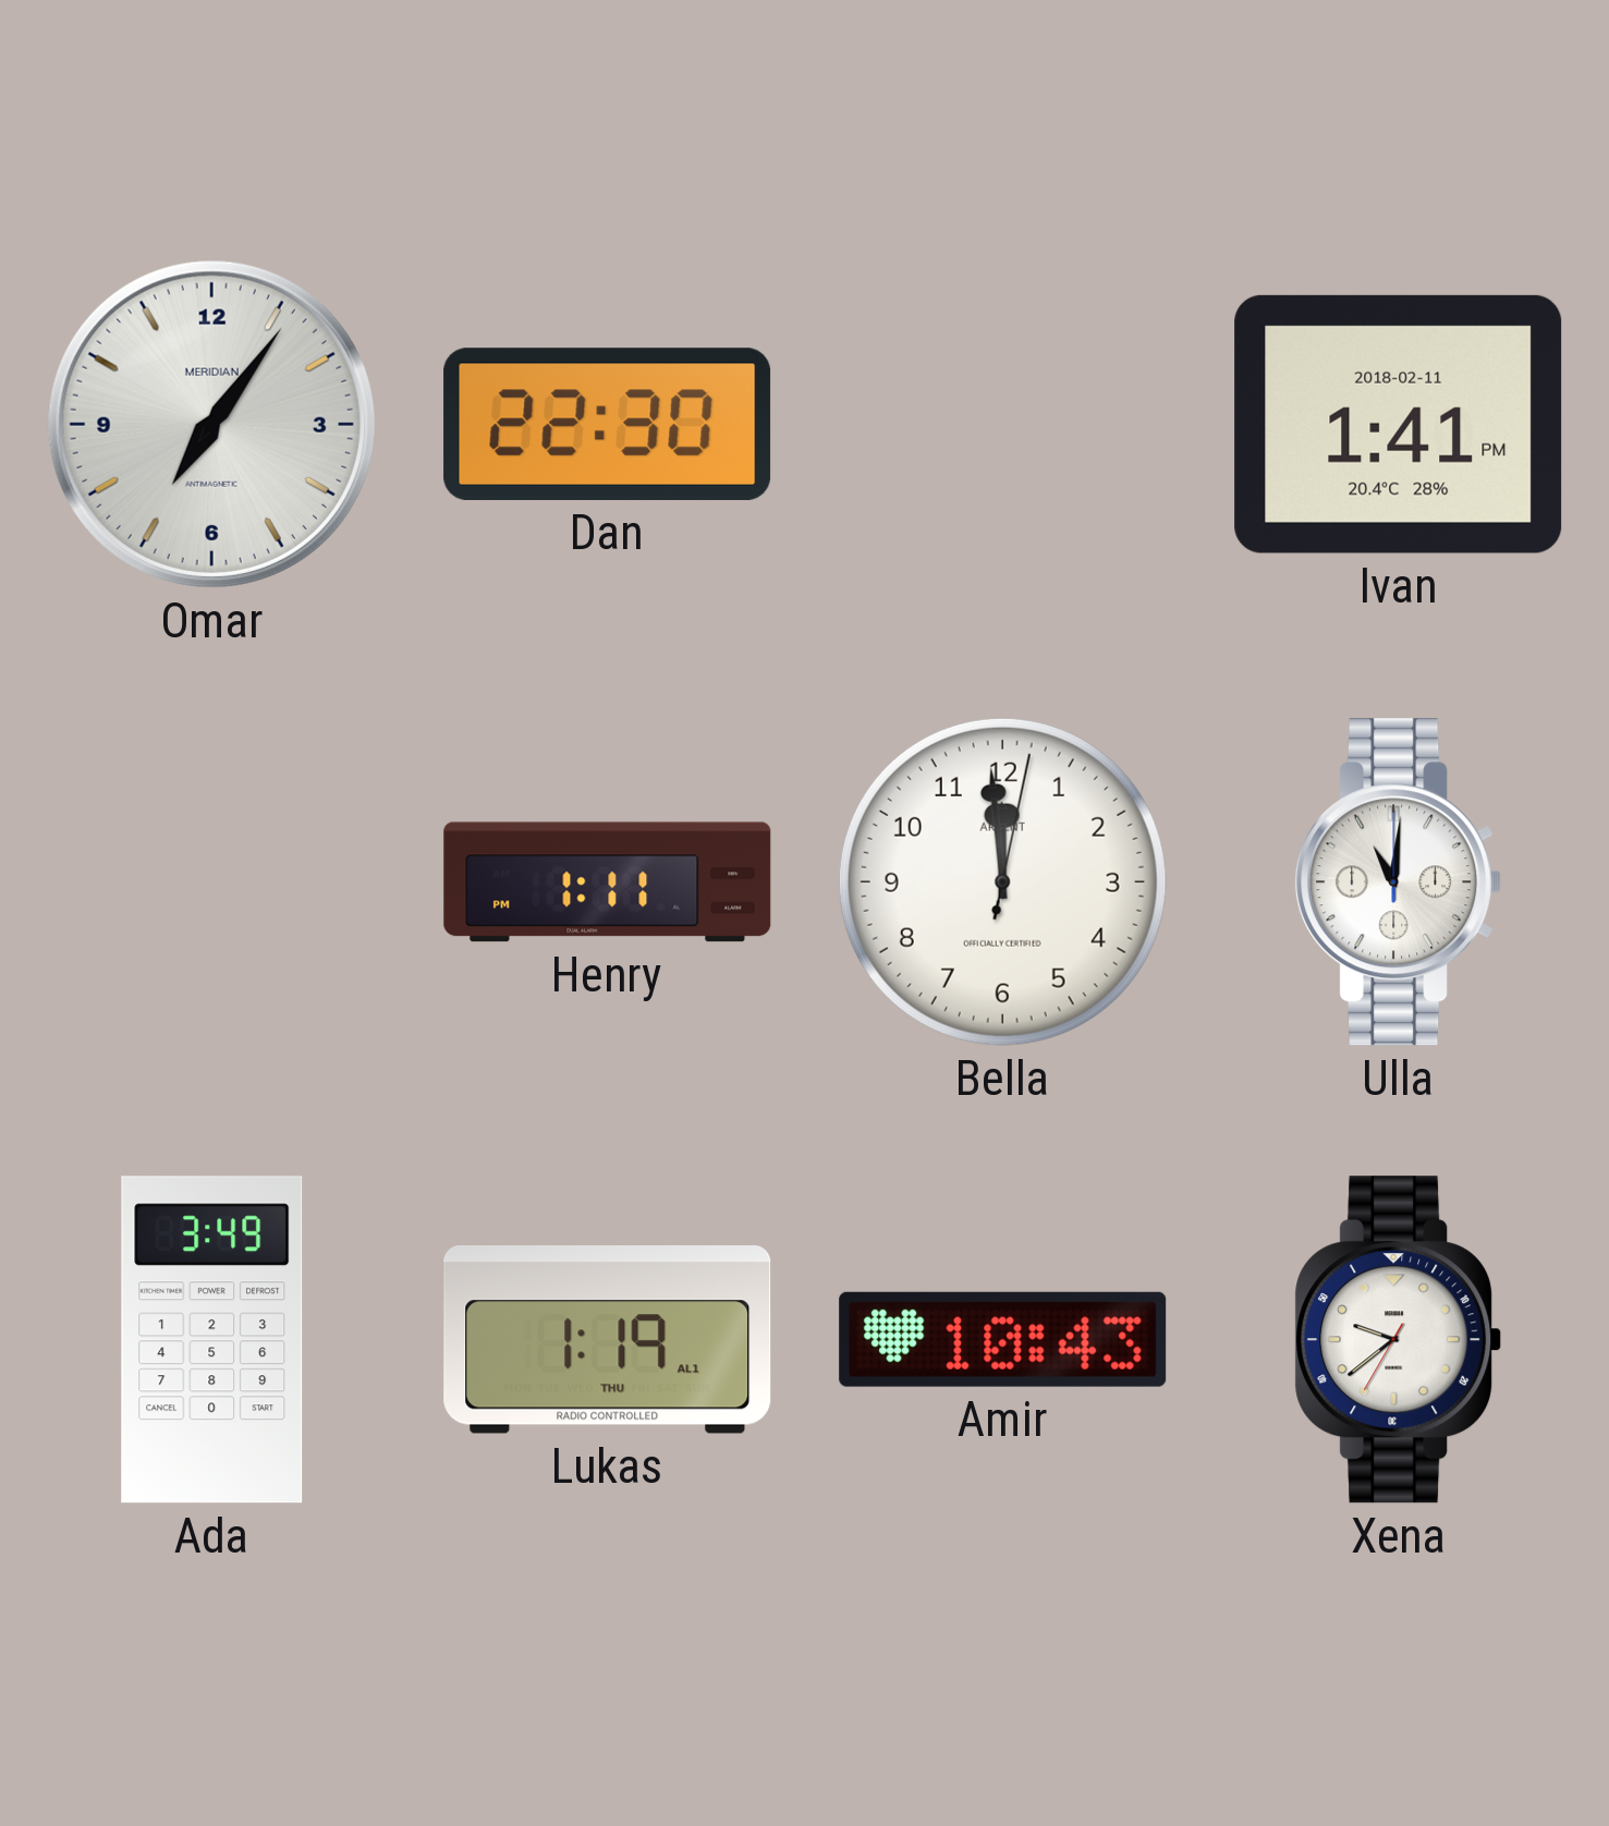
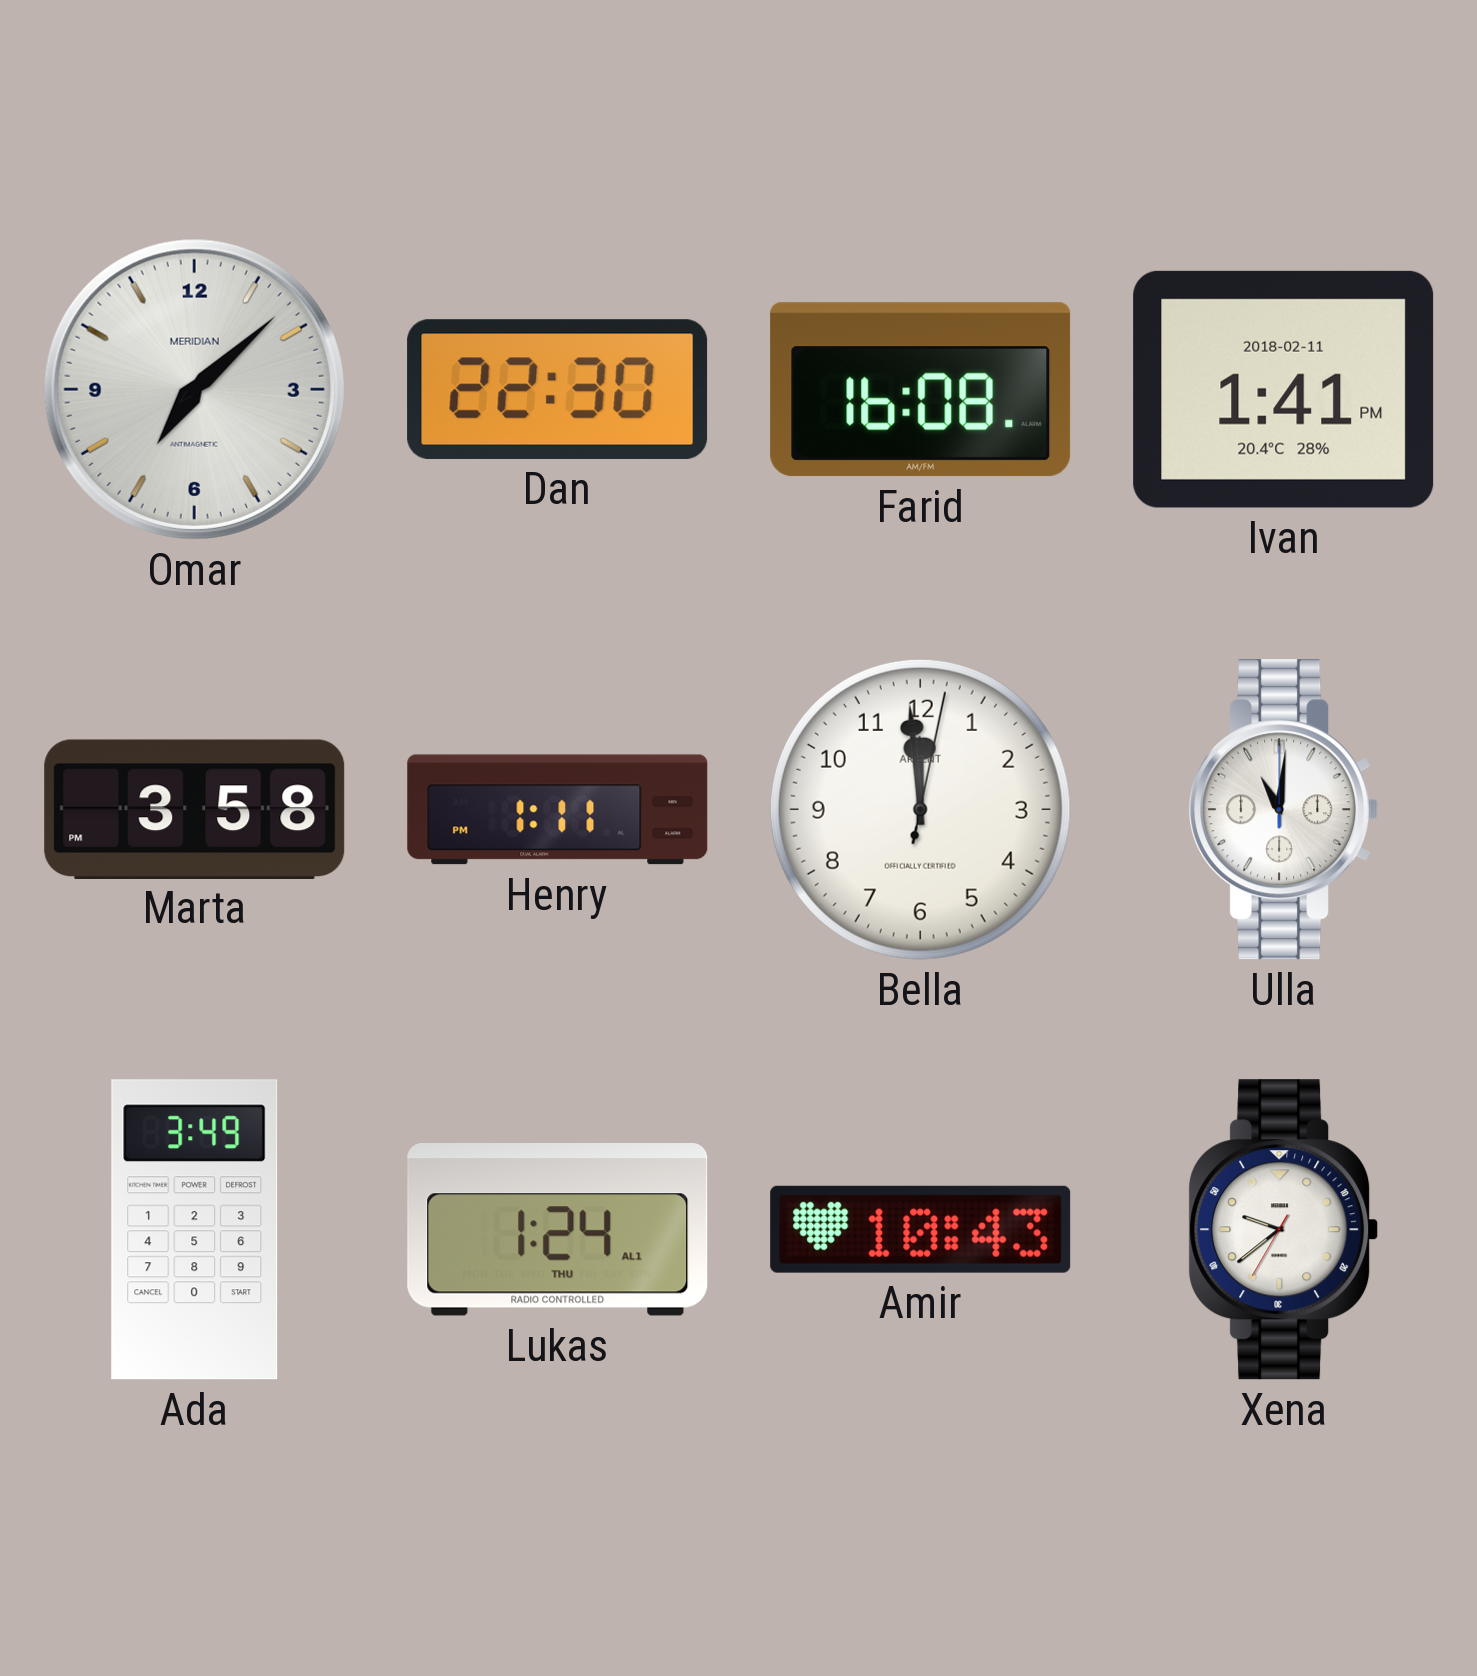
Omar: 7:06 -> 7:08
Farid: none -> 16:08
Marta: none -> 3:58
Lukas: 1:19 -> 1:24
